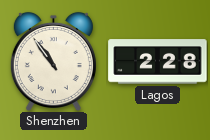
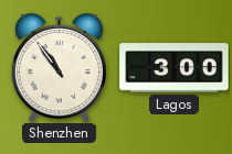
Lagos: 2:28 -> 3:00
